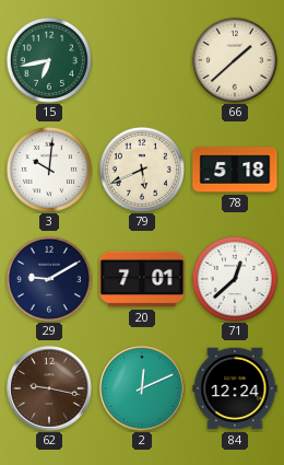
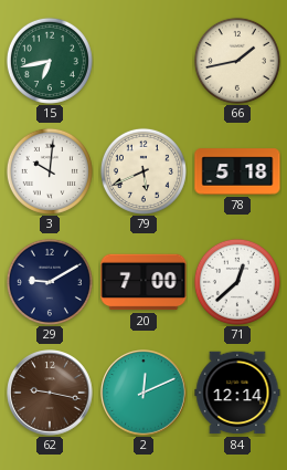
66: 1:38 -> 1:43
20: 7:01 -> 7:00
84: 12:24 -> 12:14
